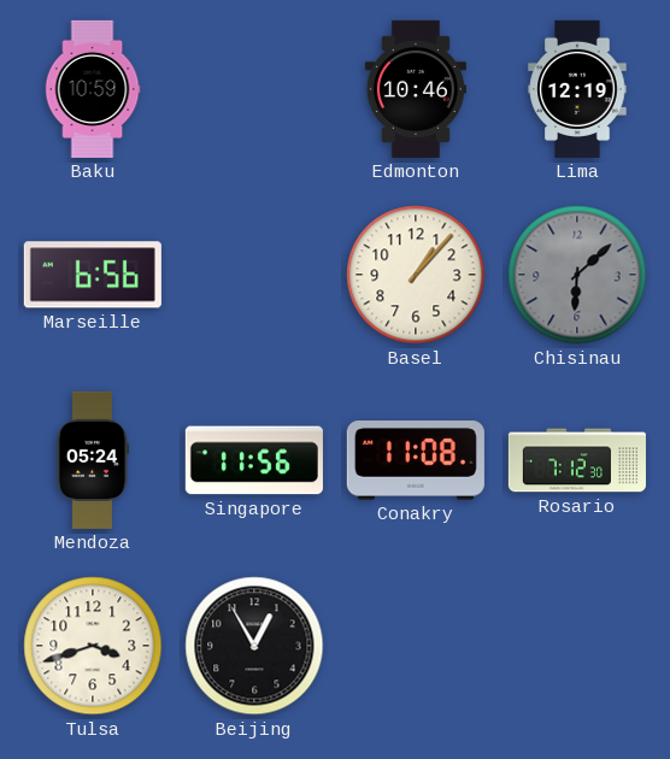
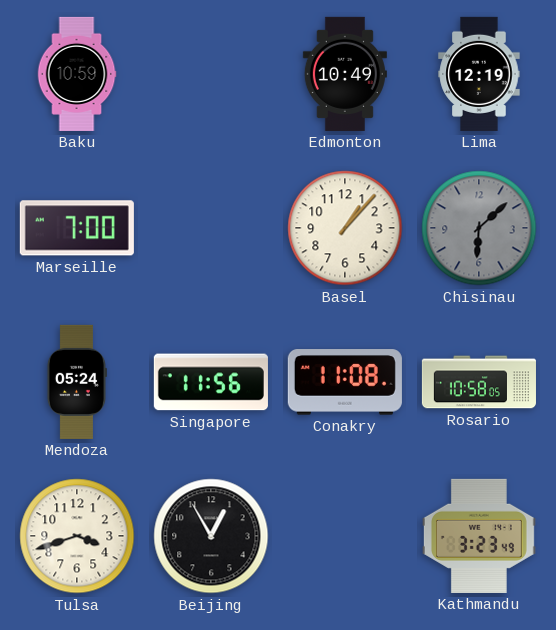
Edmonton: 10:46 -> 10:49
Marseille: 6:56 -> 7:00
Rosario: 7:12 -> 10:58
Kathmandu: none -> 3:23
